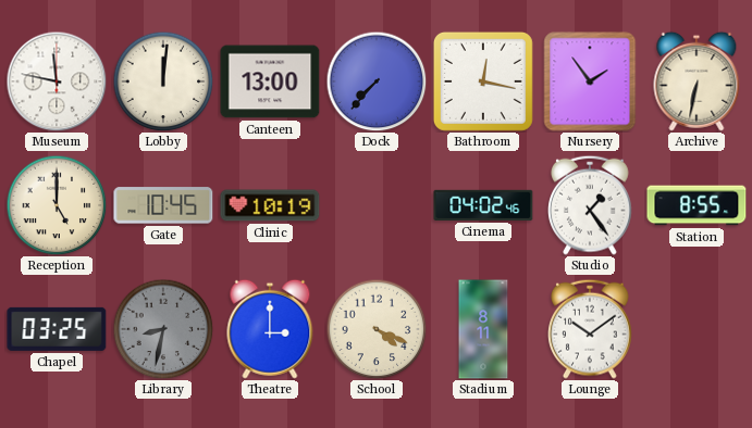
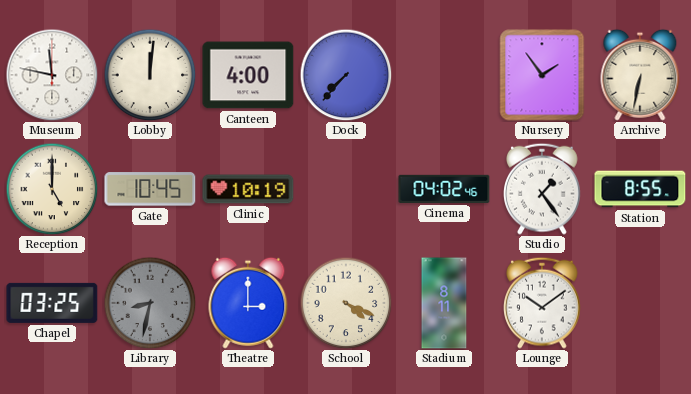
Canteen: 13:00 -> 4:00
Bathroom: 12:17 -> none
